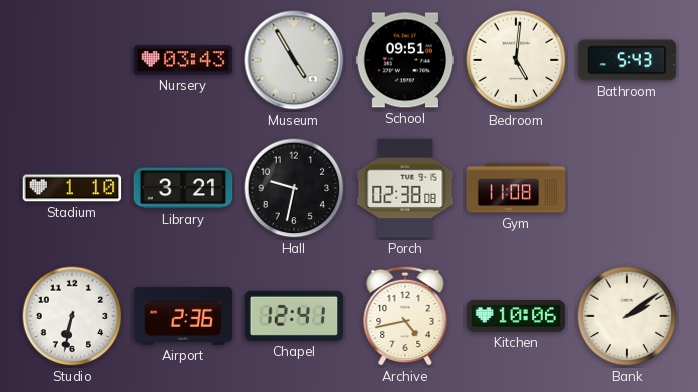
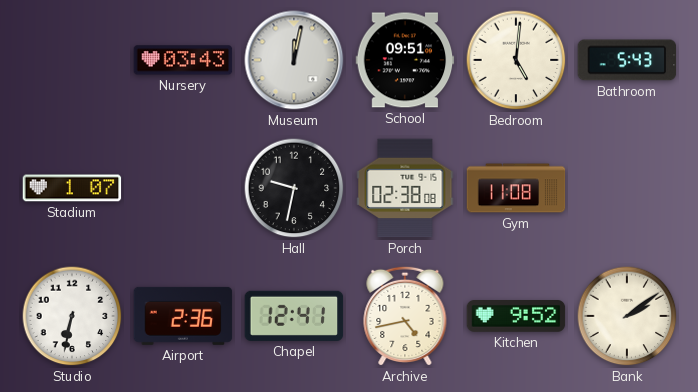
Museum: 4:55 -> 12:02
Stadium: 1:10 -> 1:07
Library: 3:21 -> none
Kitchen: 10:06 -> 9:52
